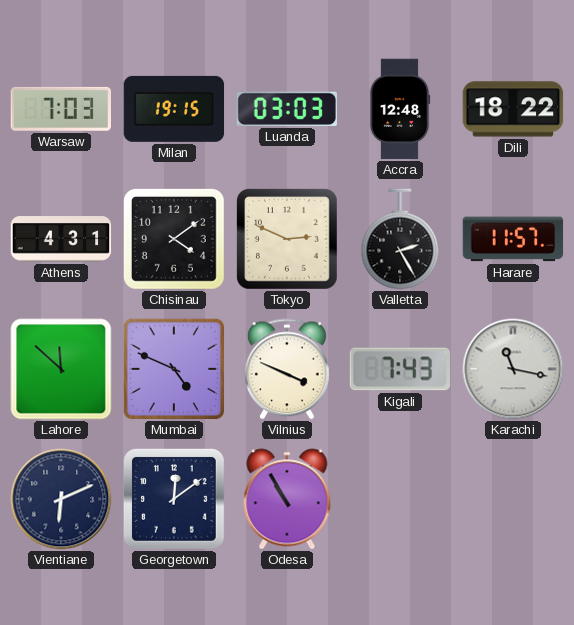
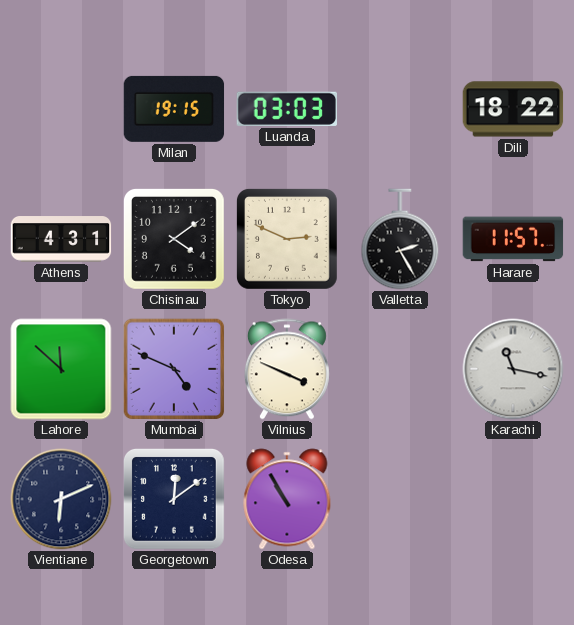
Warsaw: 7:03 -> none
Accra: 12:48 -> none
Kigali: 7:43 -> none
